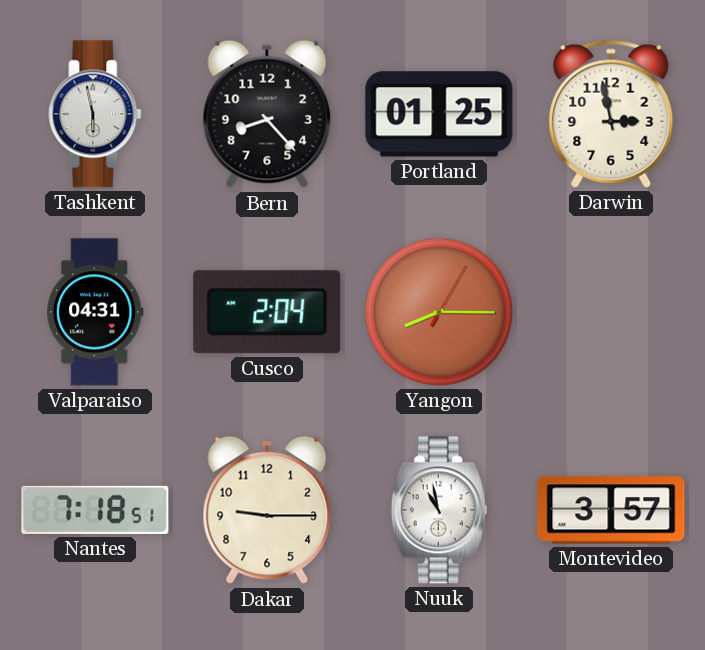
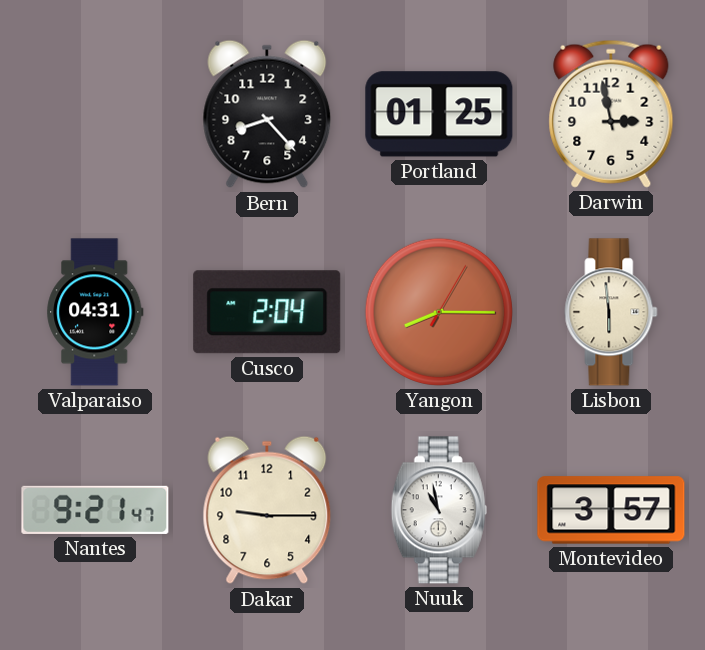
Tashkent: 5:58 -> none
Lisbon: none -> 5:59
Nantes: 7:18 -> 9:21
